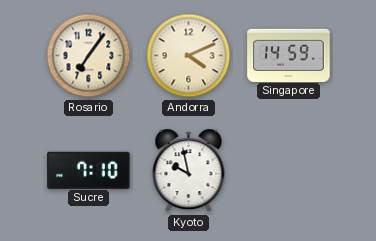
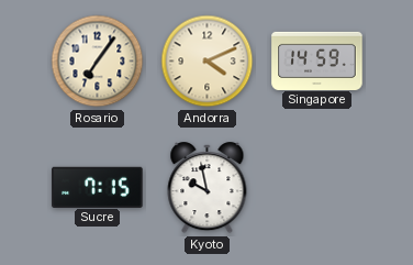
Sucre: 7:10 -> 7:15
